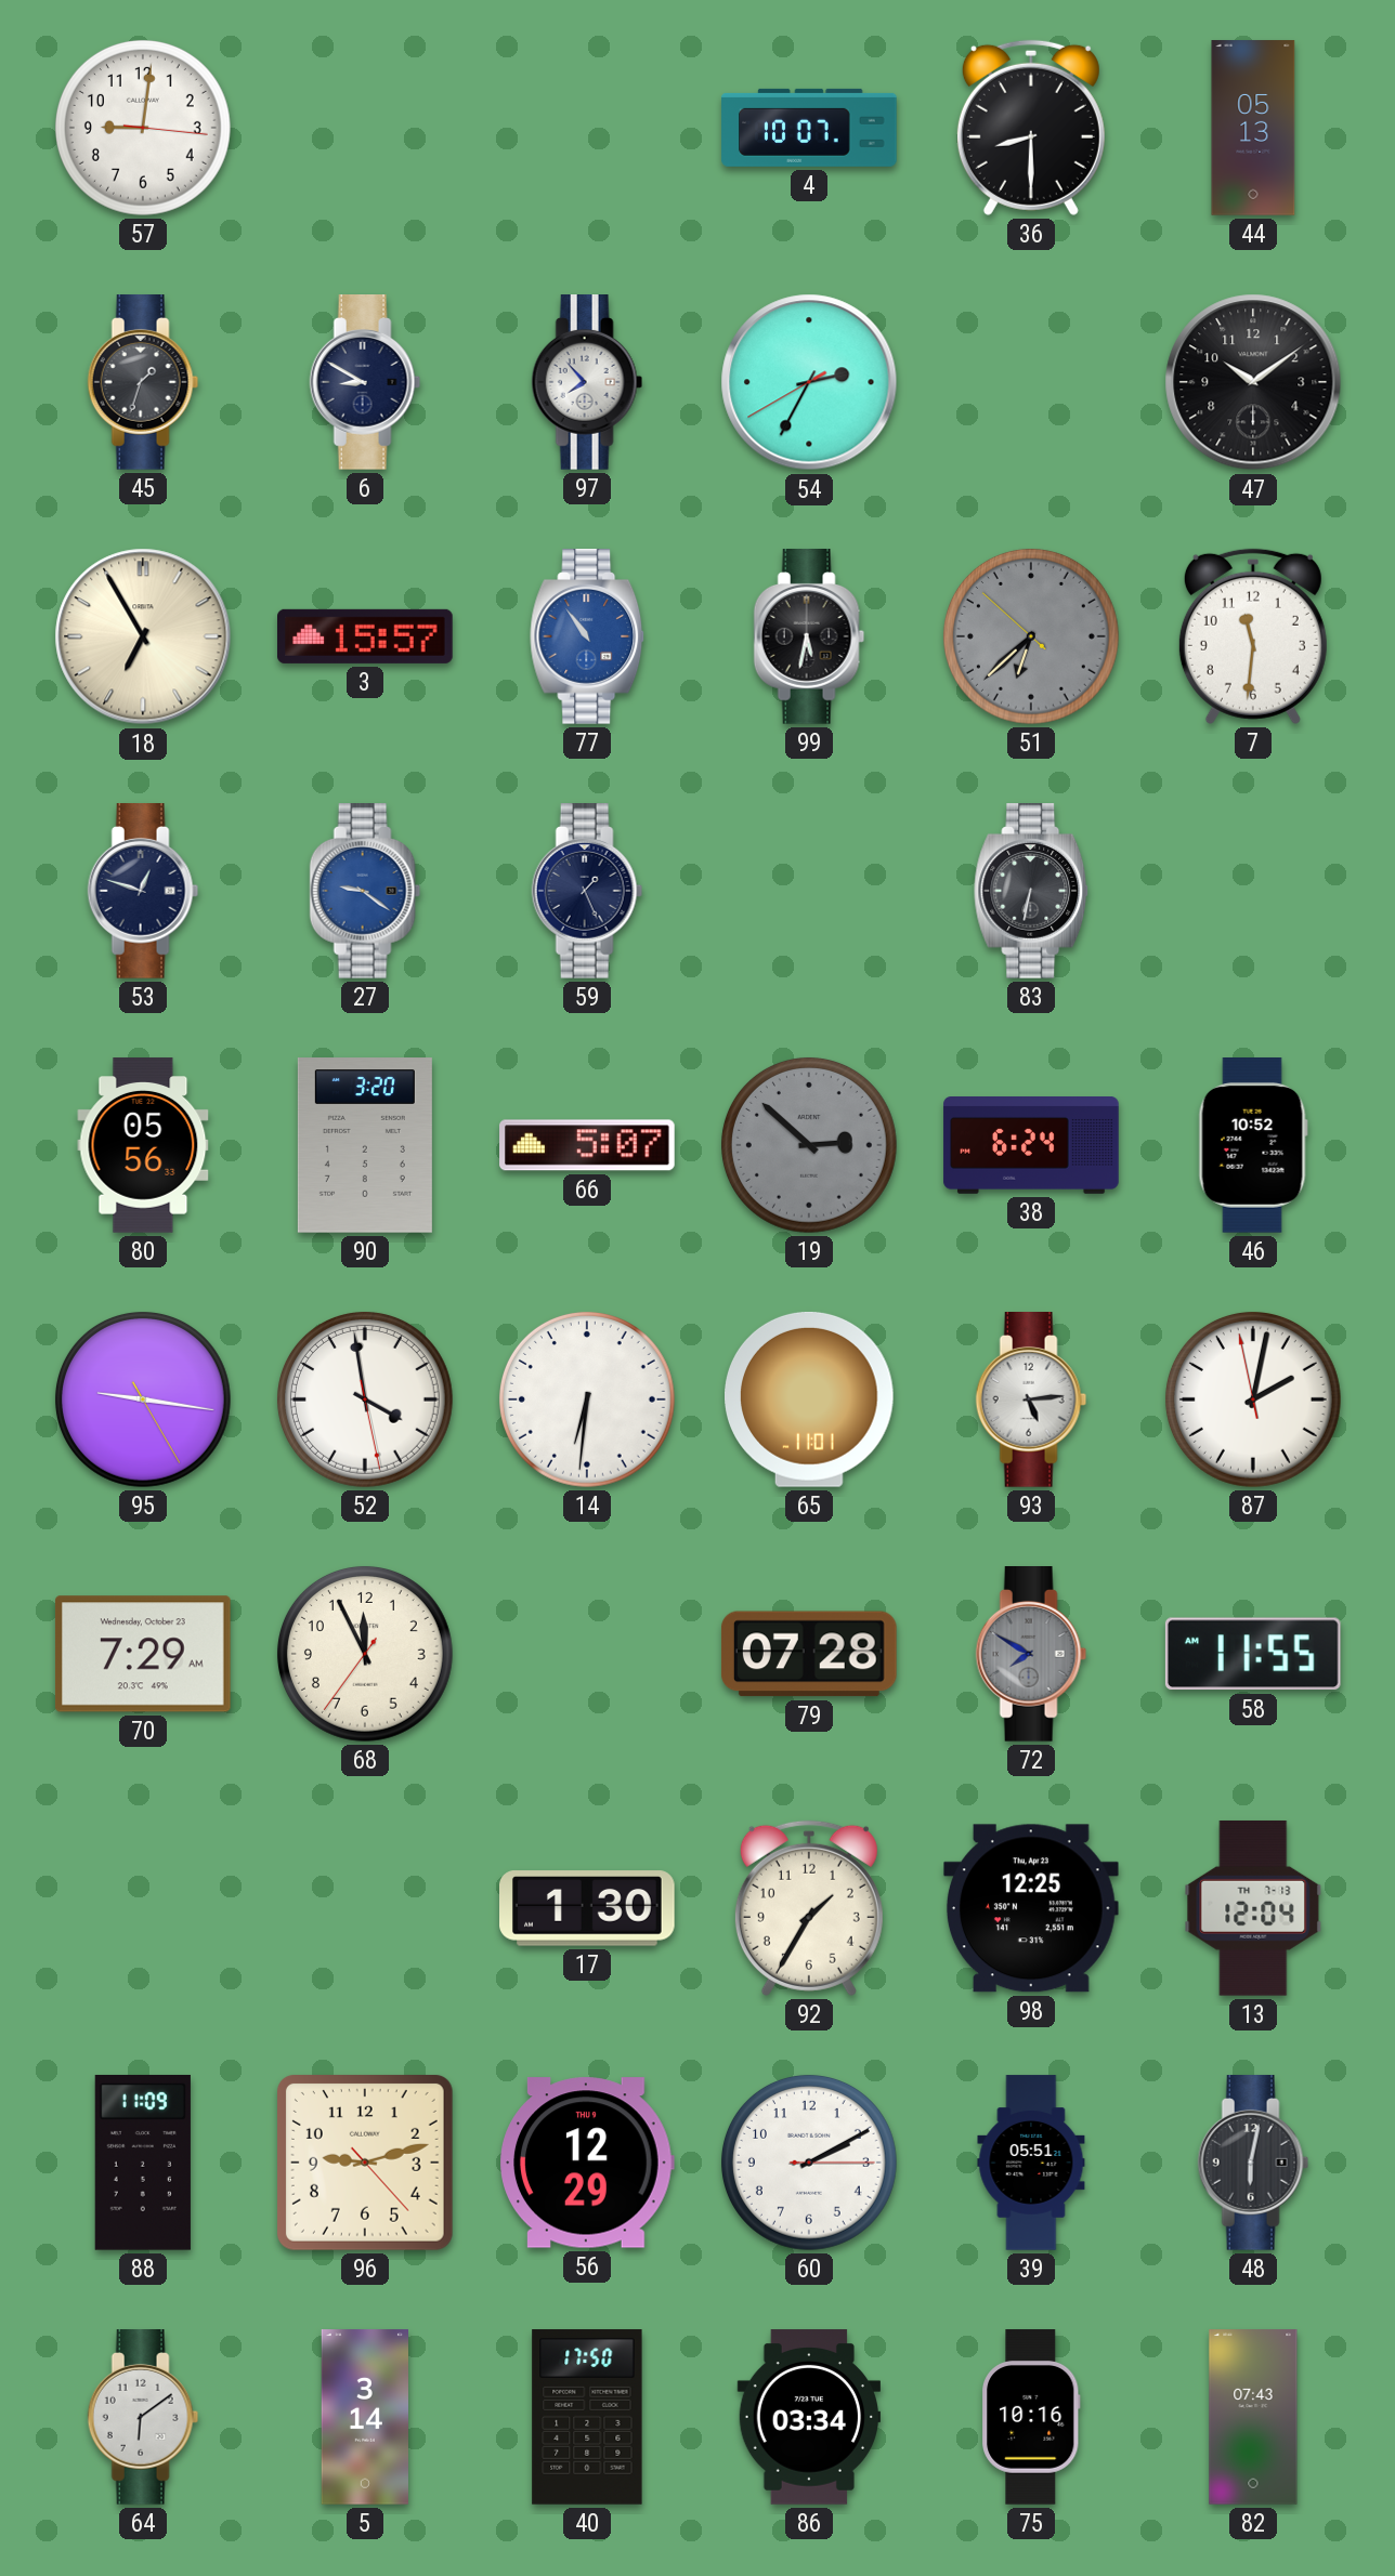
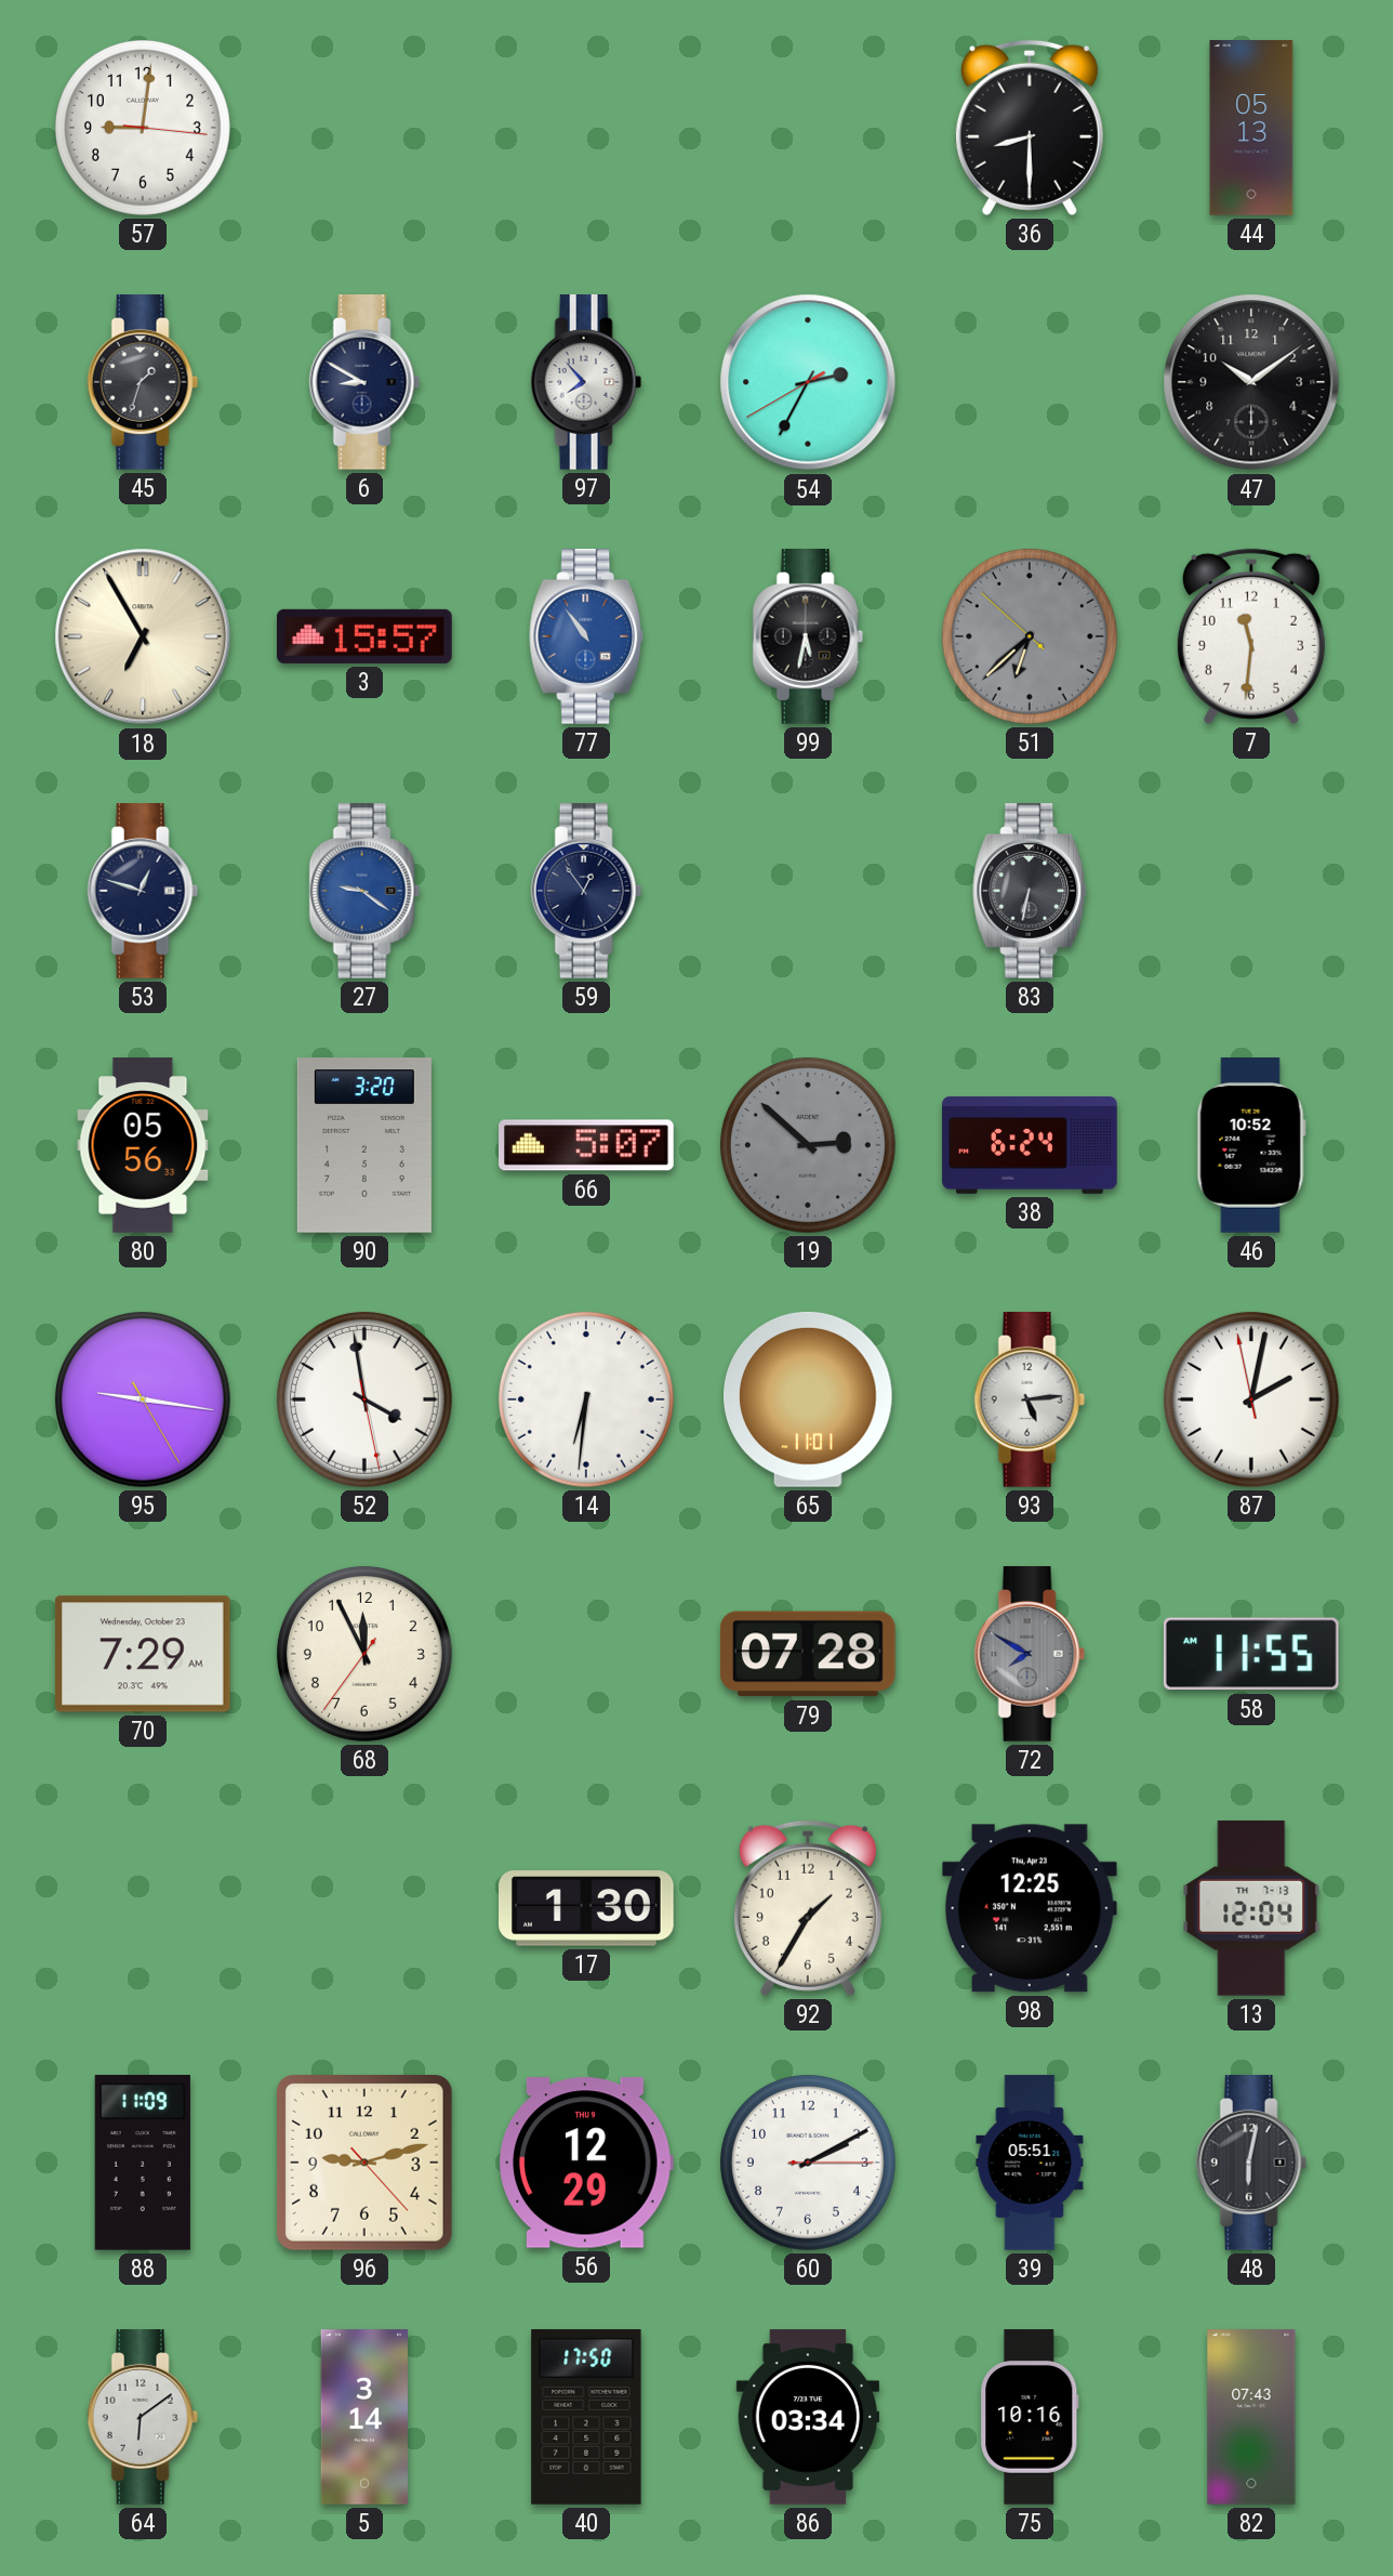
4: 10:07 -> none
59: 1:26 -> 12:54
